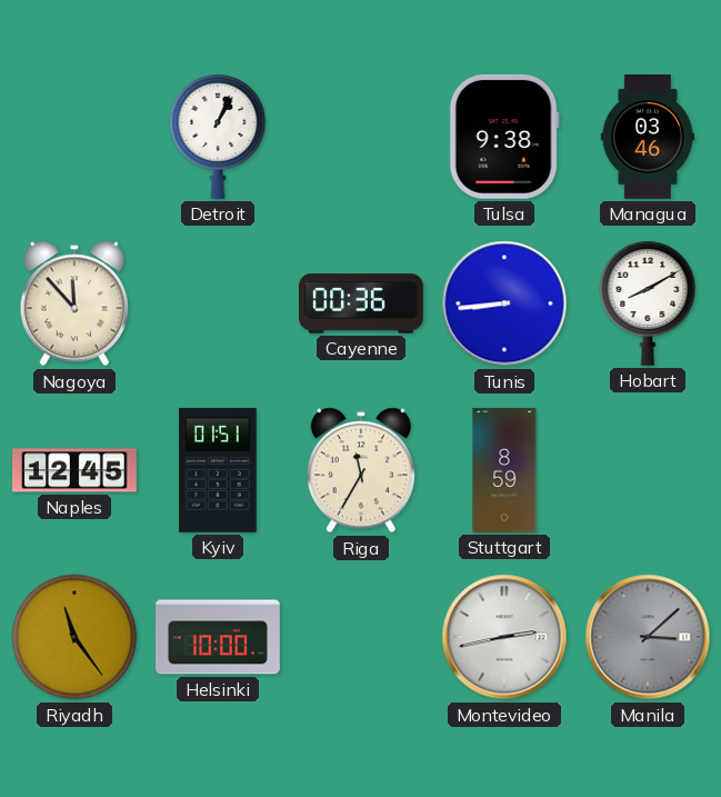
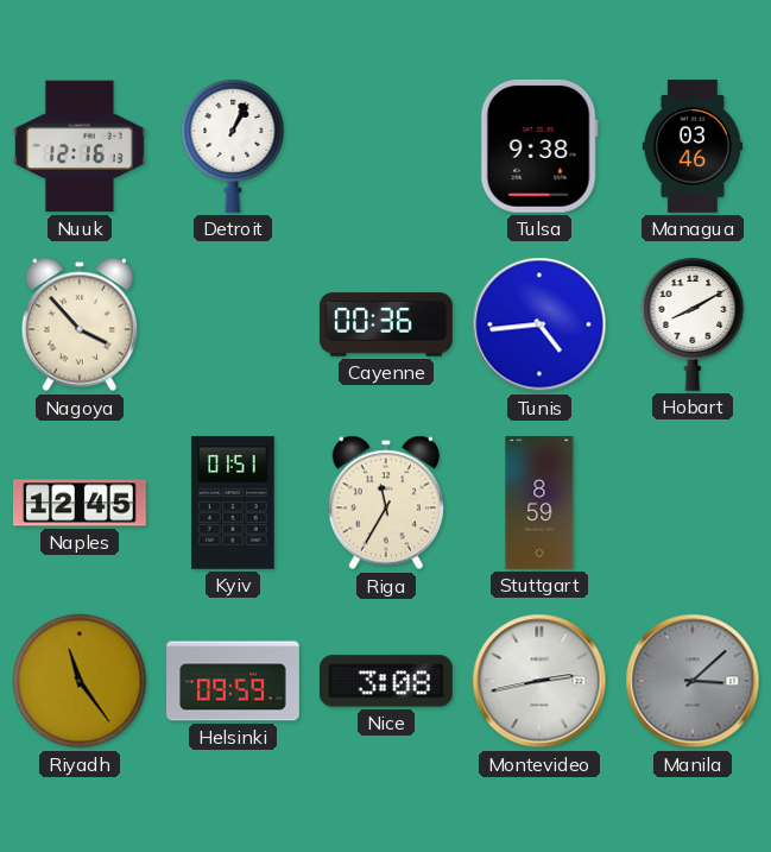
Nuuk: none -> 12:16
Nagoya: 11:53 -> 3:53
Tunis: 8:44 -> 4:44
Helsinki: 10:00 -> 09:59
Nice: none -> 3:08
